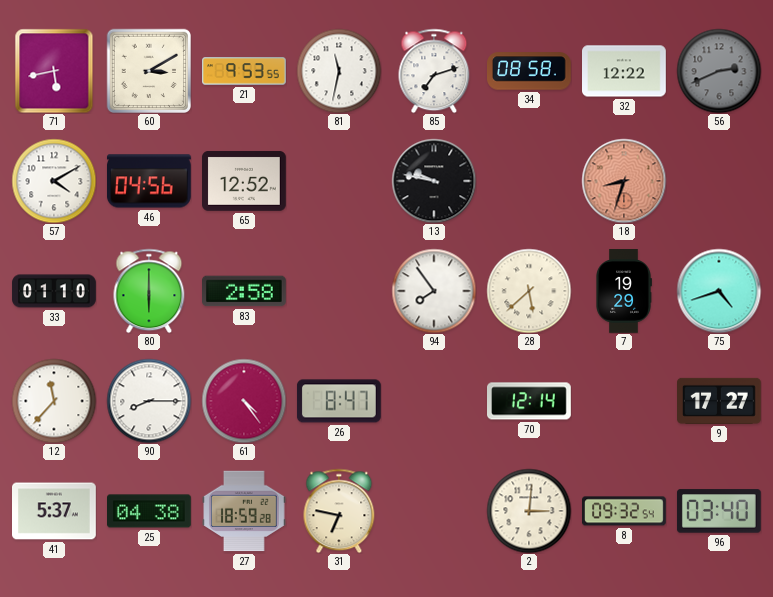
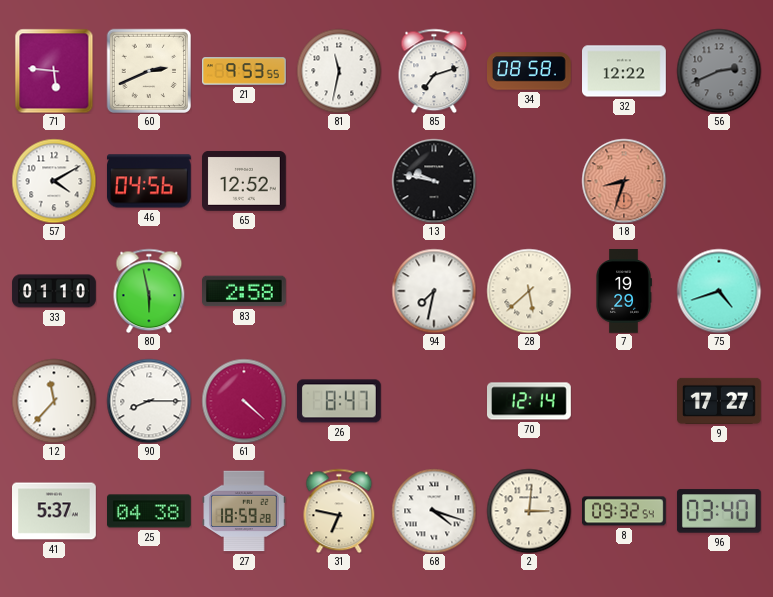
71: 5:43 -> 5:46
60: 3:10 -> 2:41
80: 6:00 -> 5:58
94: 7:54 -> 7:32
61: 4:24 -> 4:22
68: none -> 4:18
